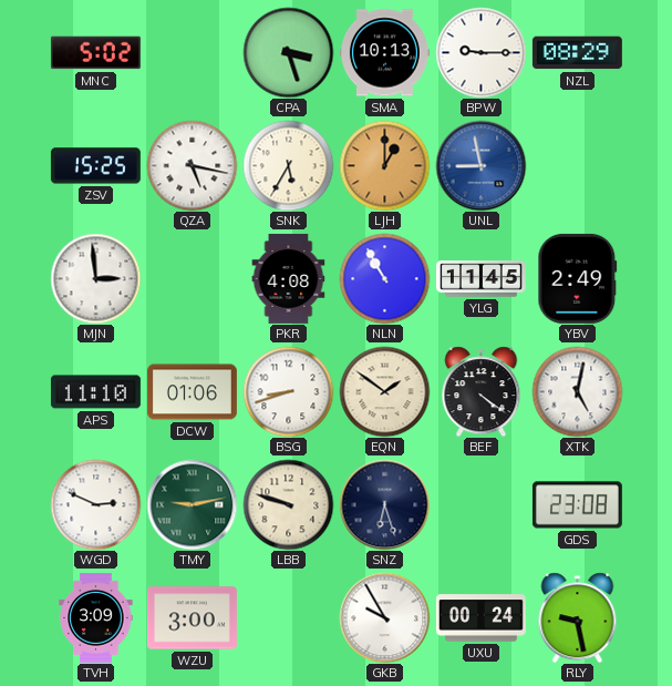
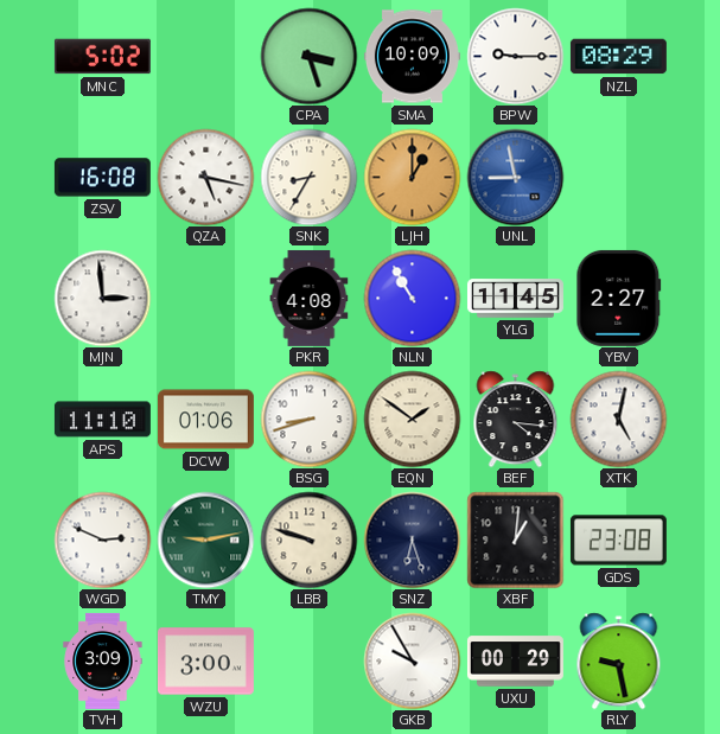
SMA: 10:13 -> 10:09
ZSV: 15:25 -> 16:08
SNK: 5:35 -> 8:35
YBV: 2:49 -> 2:27
BEF: 4:21 -> 4:16
XBF: none -> 1:01
UXU: 00:24 -> 00:29
